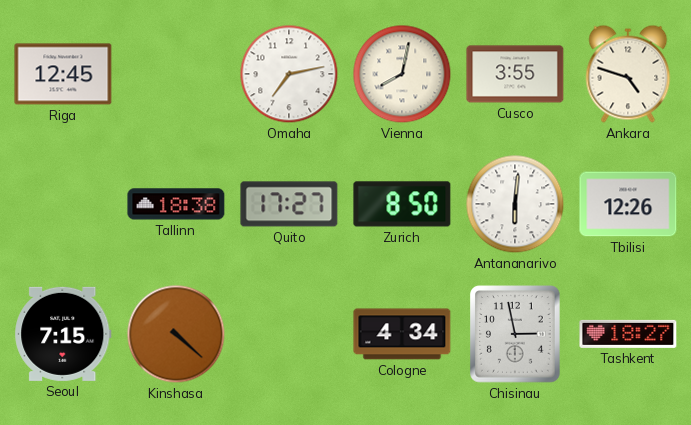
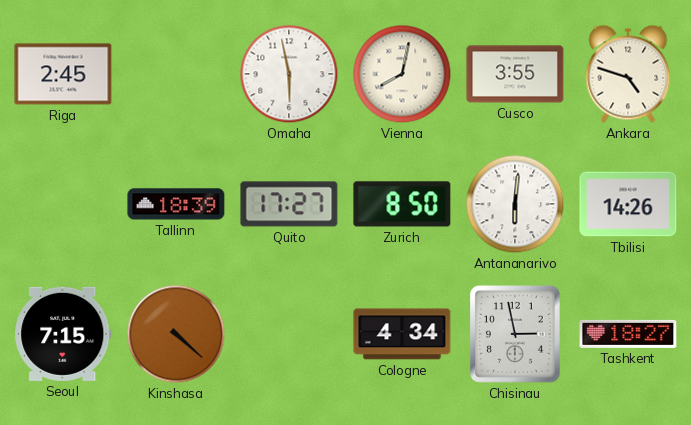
Riga: 12:45 -> 2:45
Omaha: 7:13 -> 5:58
Tallinn: 18:38 -> 18:39
Tbilisi: 12:26 -> 14:26
